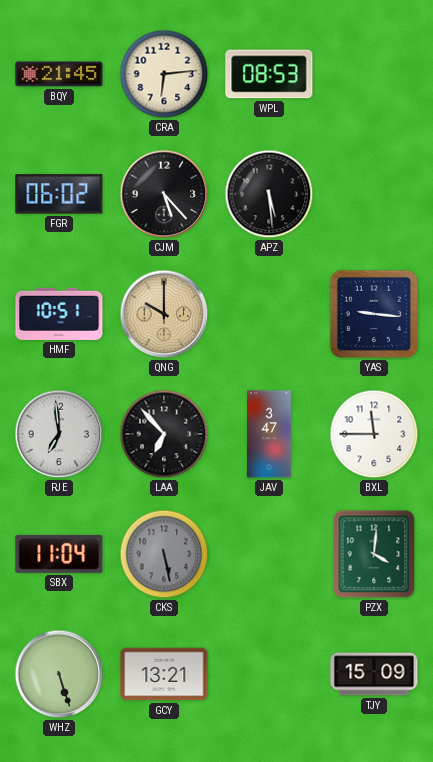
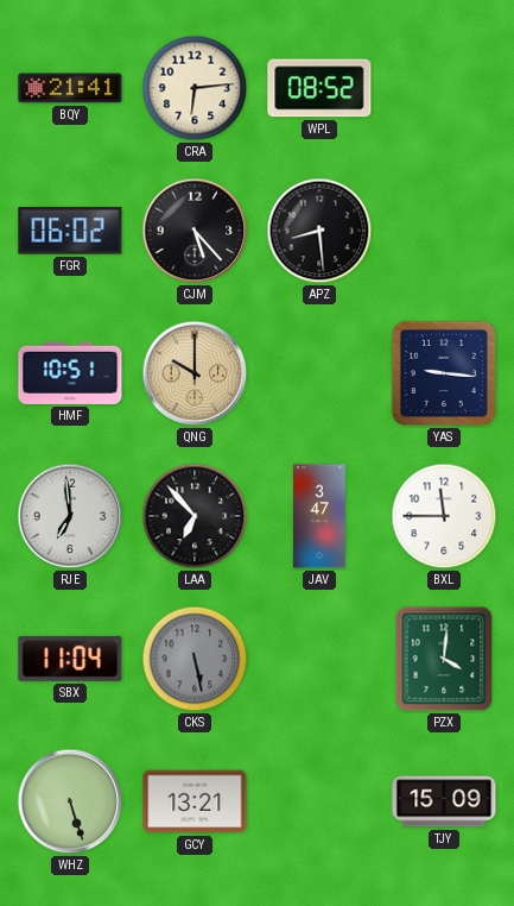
BQY: 21:45 -> 21:41
WPL: 08:53 -> 08:52
APZ: 5:29 -> 8:29
